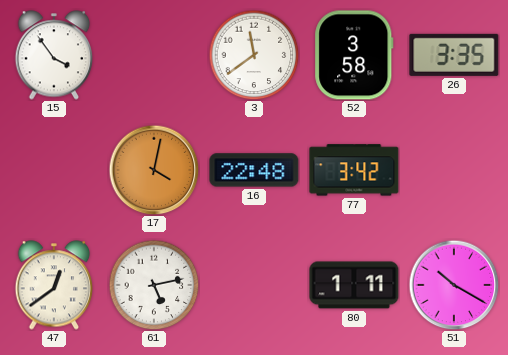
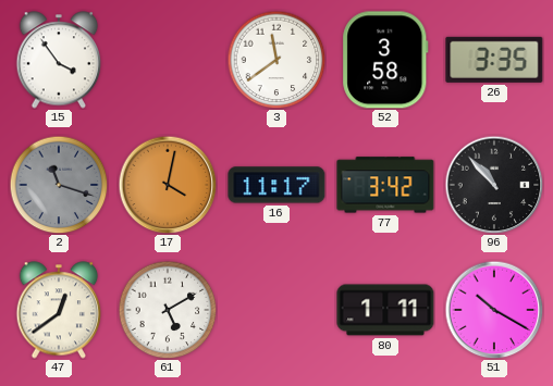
2: none -> 11:18
16: 22:48 -> 11:17
96: none -> 10:53
61: 5:13 -> 5:10
